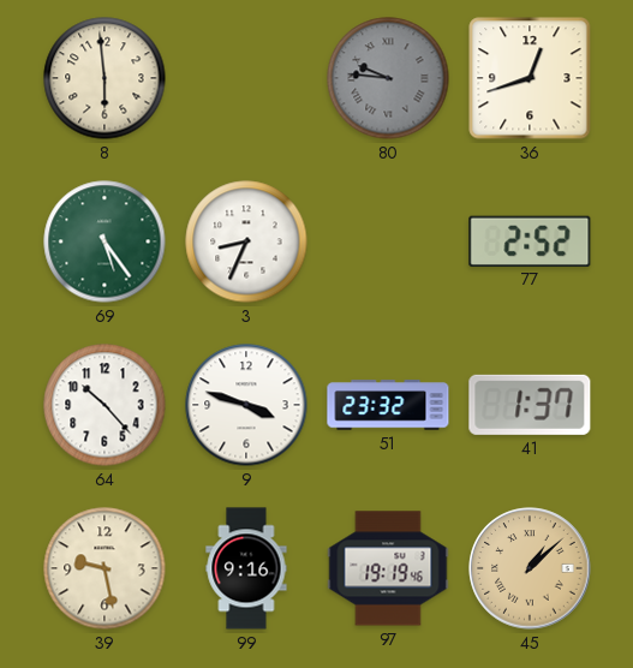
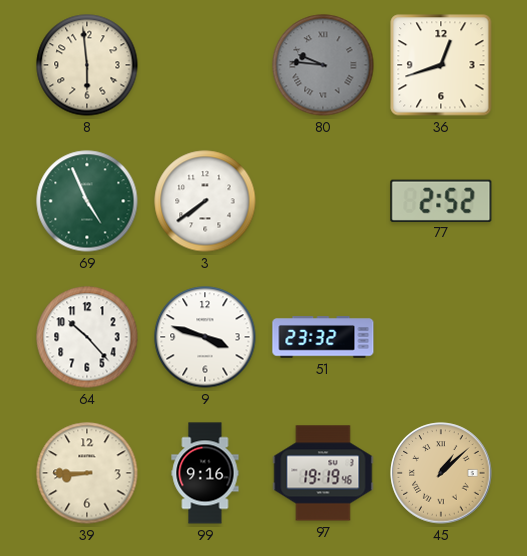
69: 5:24 -> 4:56
3: 8:34 -> 7:39
41: 1:37 -> none
39: 9:28 -> 8:45
